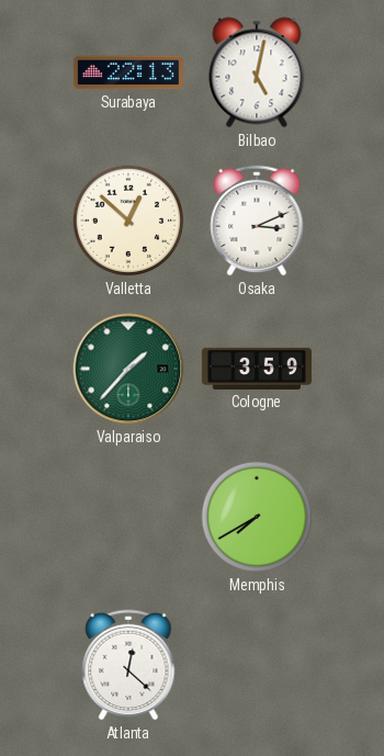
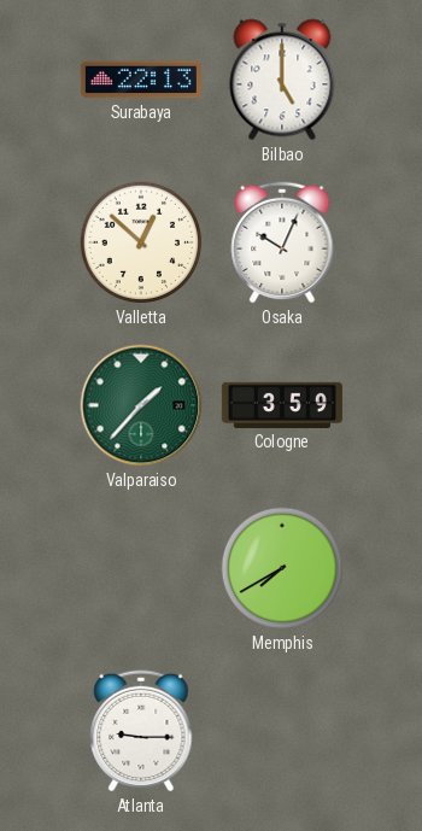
Bilbao: 5:02 -> 5:00
Osaka: 3:11 -> 10:04
Atlanta: 12:22 -> 9:15
